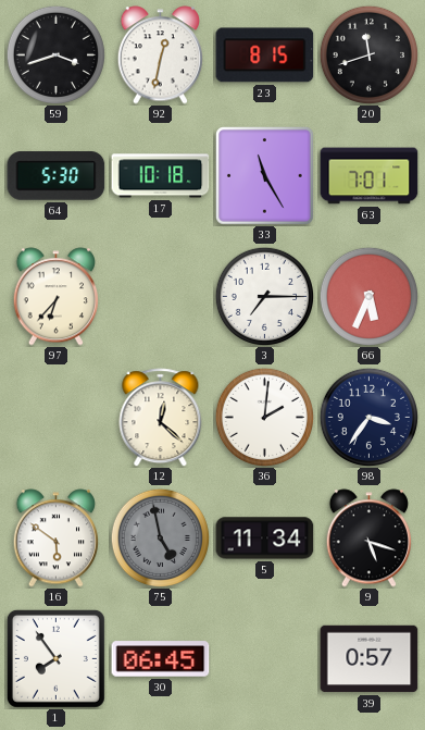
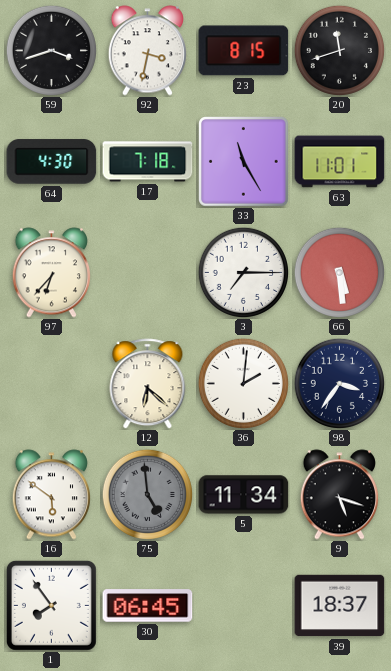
92: 12:32 -> 3:32
64: 5:30 -> 4:30
17: 10:18 -> 7:18
63: 7:01 -> 11:01
66: 5:34 -> 5:29
12: 12:22 -> 6:22
75: 4:58 -> 4:59
39: 0:57 -> 18:37
